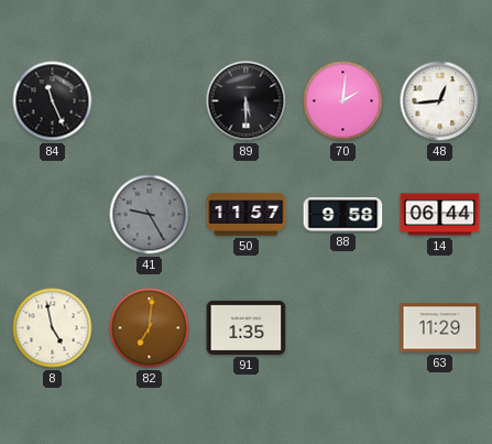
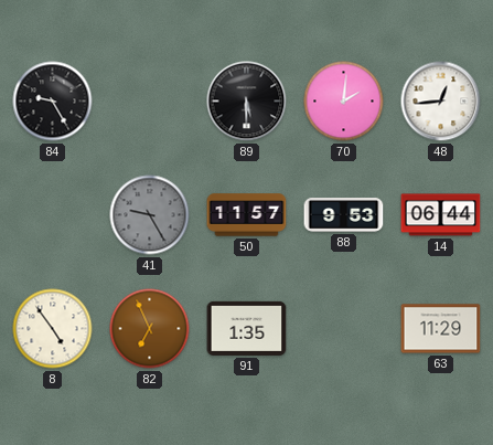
84: 11:26 -> 9:25
88: 9:58 -> 9:53
8: 4:58 -> 4:54
82: 7:01 -> 6:56
